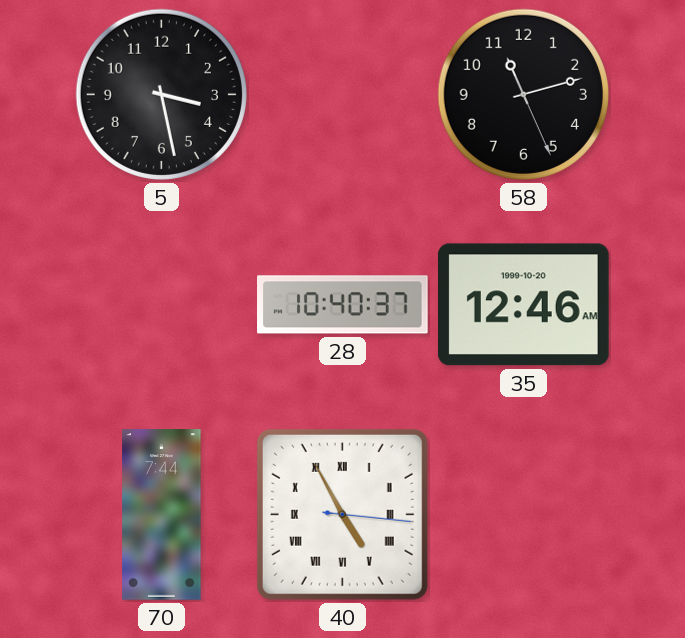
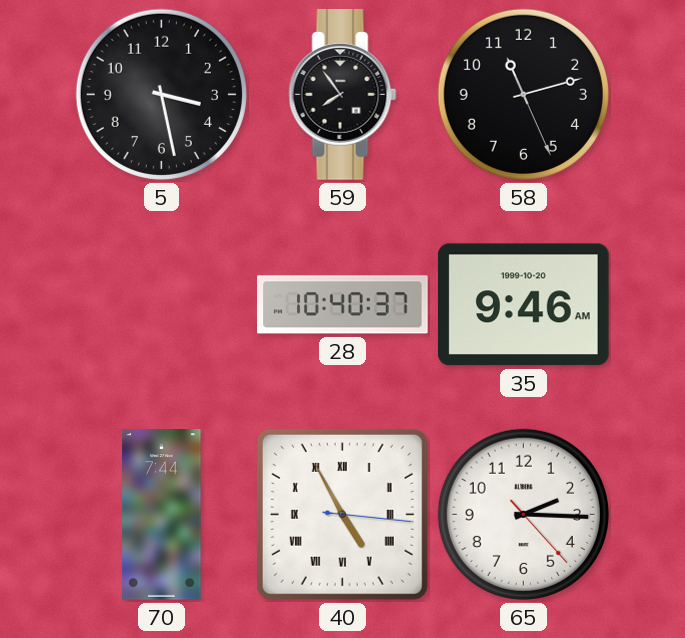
59: none -> 7:54
35: 12:46 -> 9:46
65: none -> 2:15
